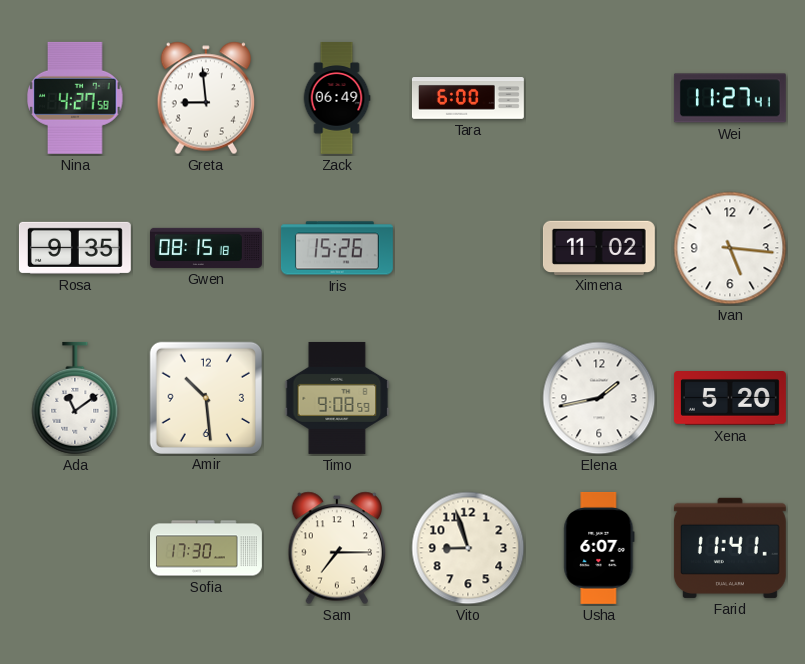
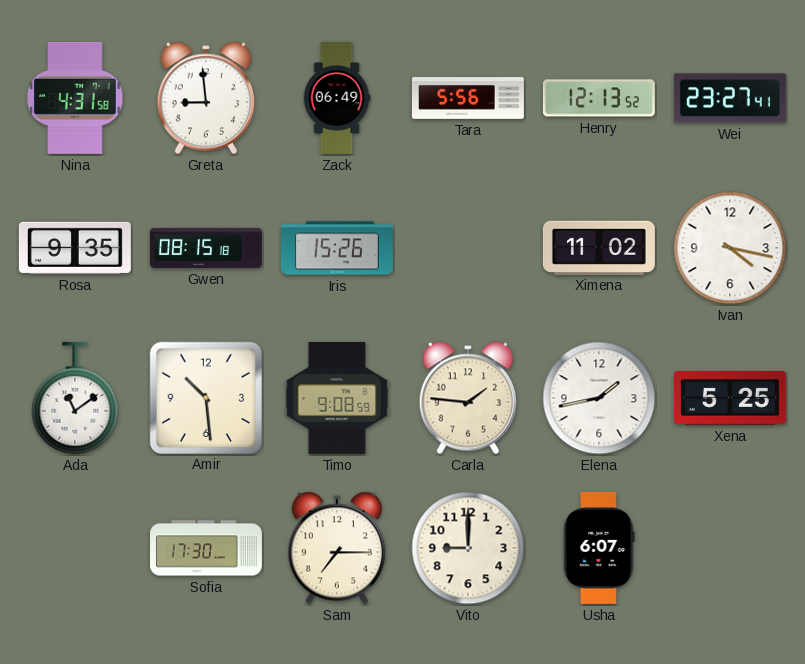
Nina: 4:27 -> 4:31
Tara: 6:00 -> 5:56
Henry: none -> 12:13
Wei: 11:27 -> 23:27
Ivan: 5:16 -> 4:17
Carla: none -> 1:46
Xena: 5:20 -> 5:25
Vito: 8:57 -> 9:00
Farid: 11:41 -> none
